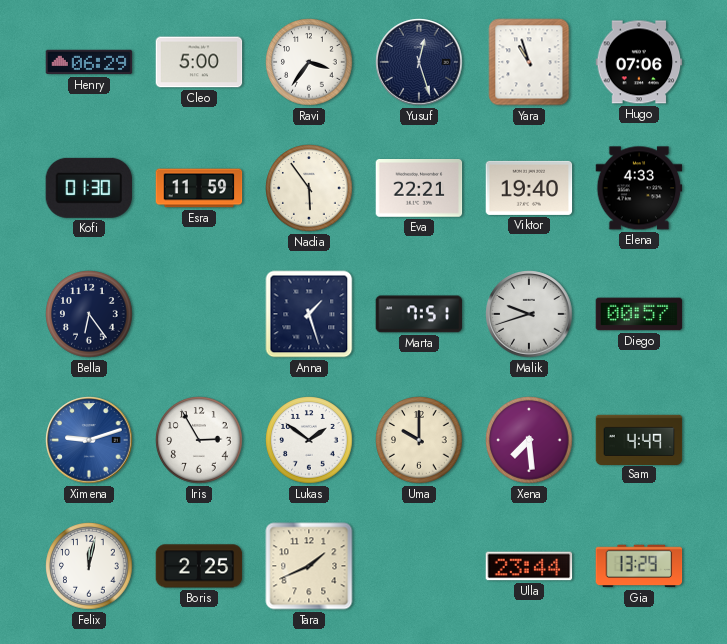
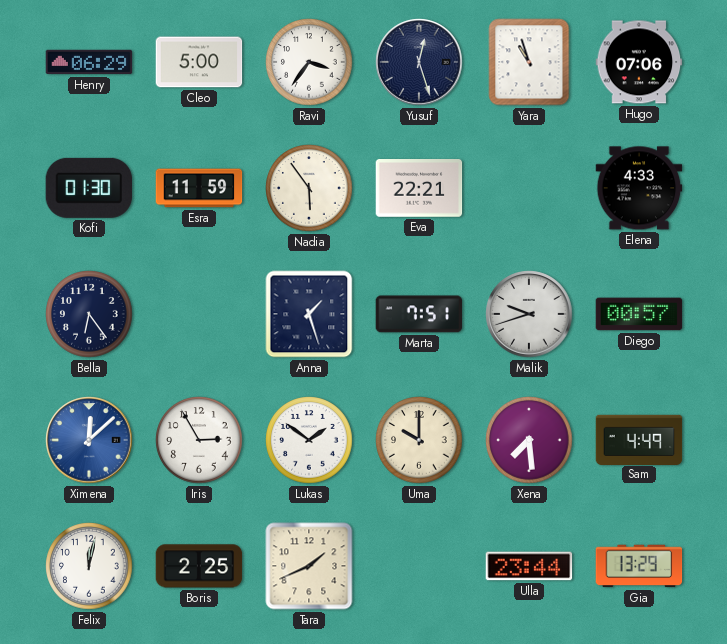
Viktor: 19:40 -> none
Ximena: 9:12 -> 12:08
